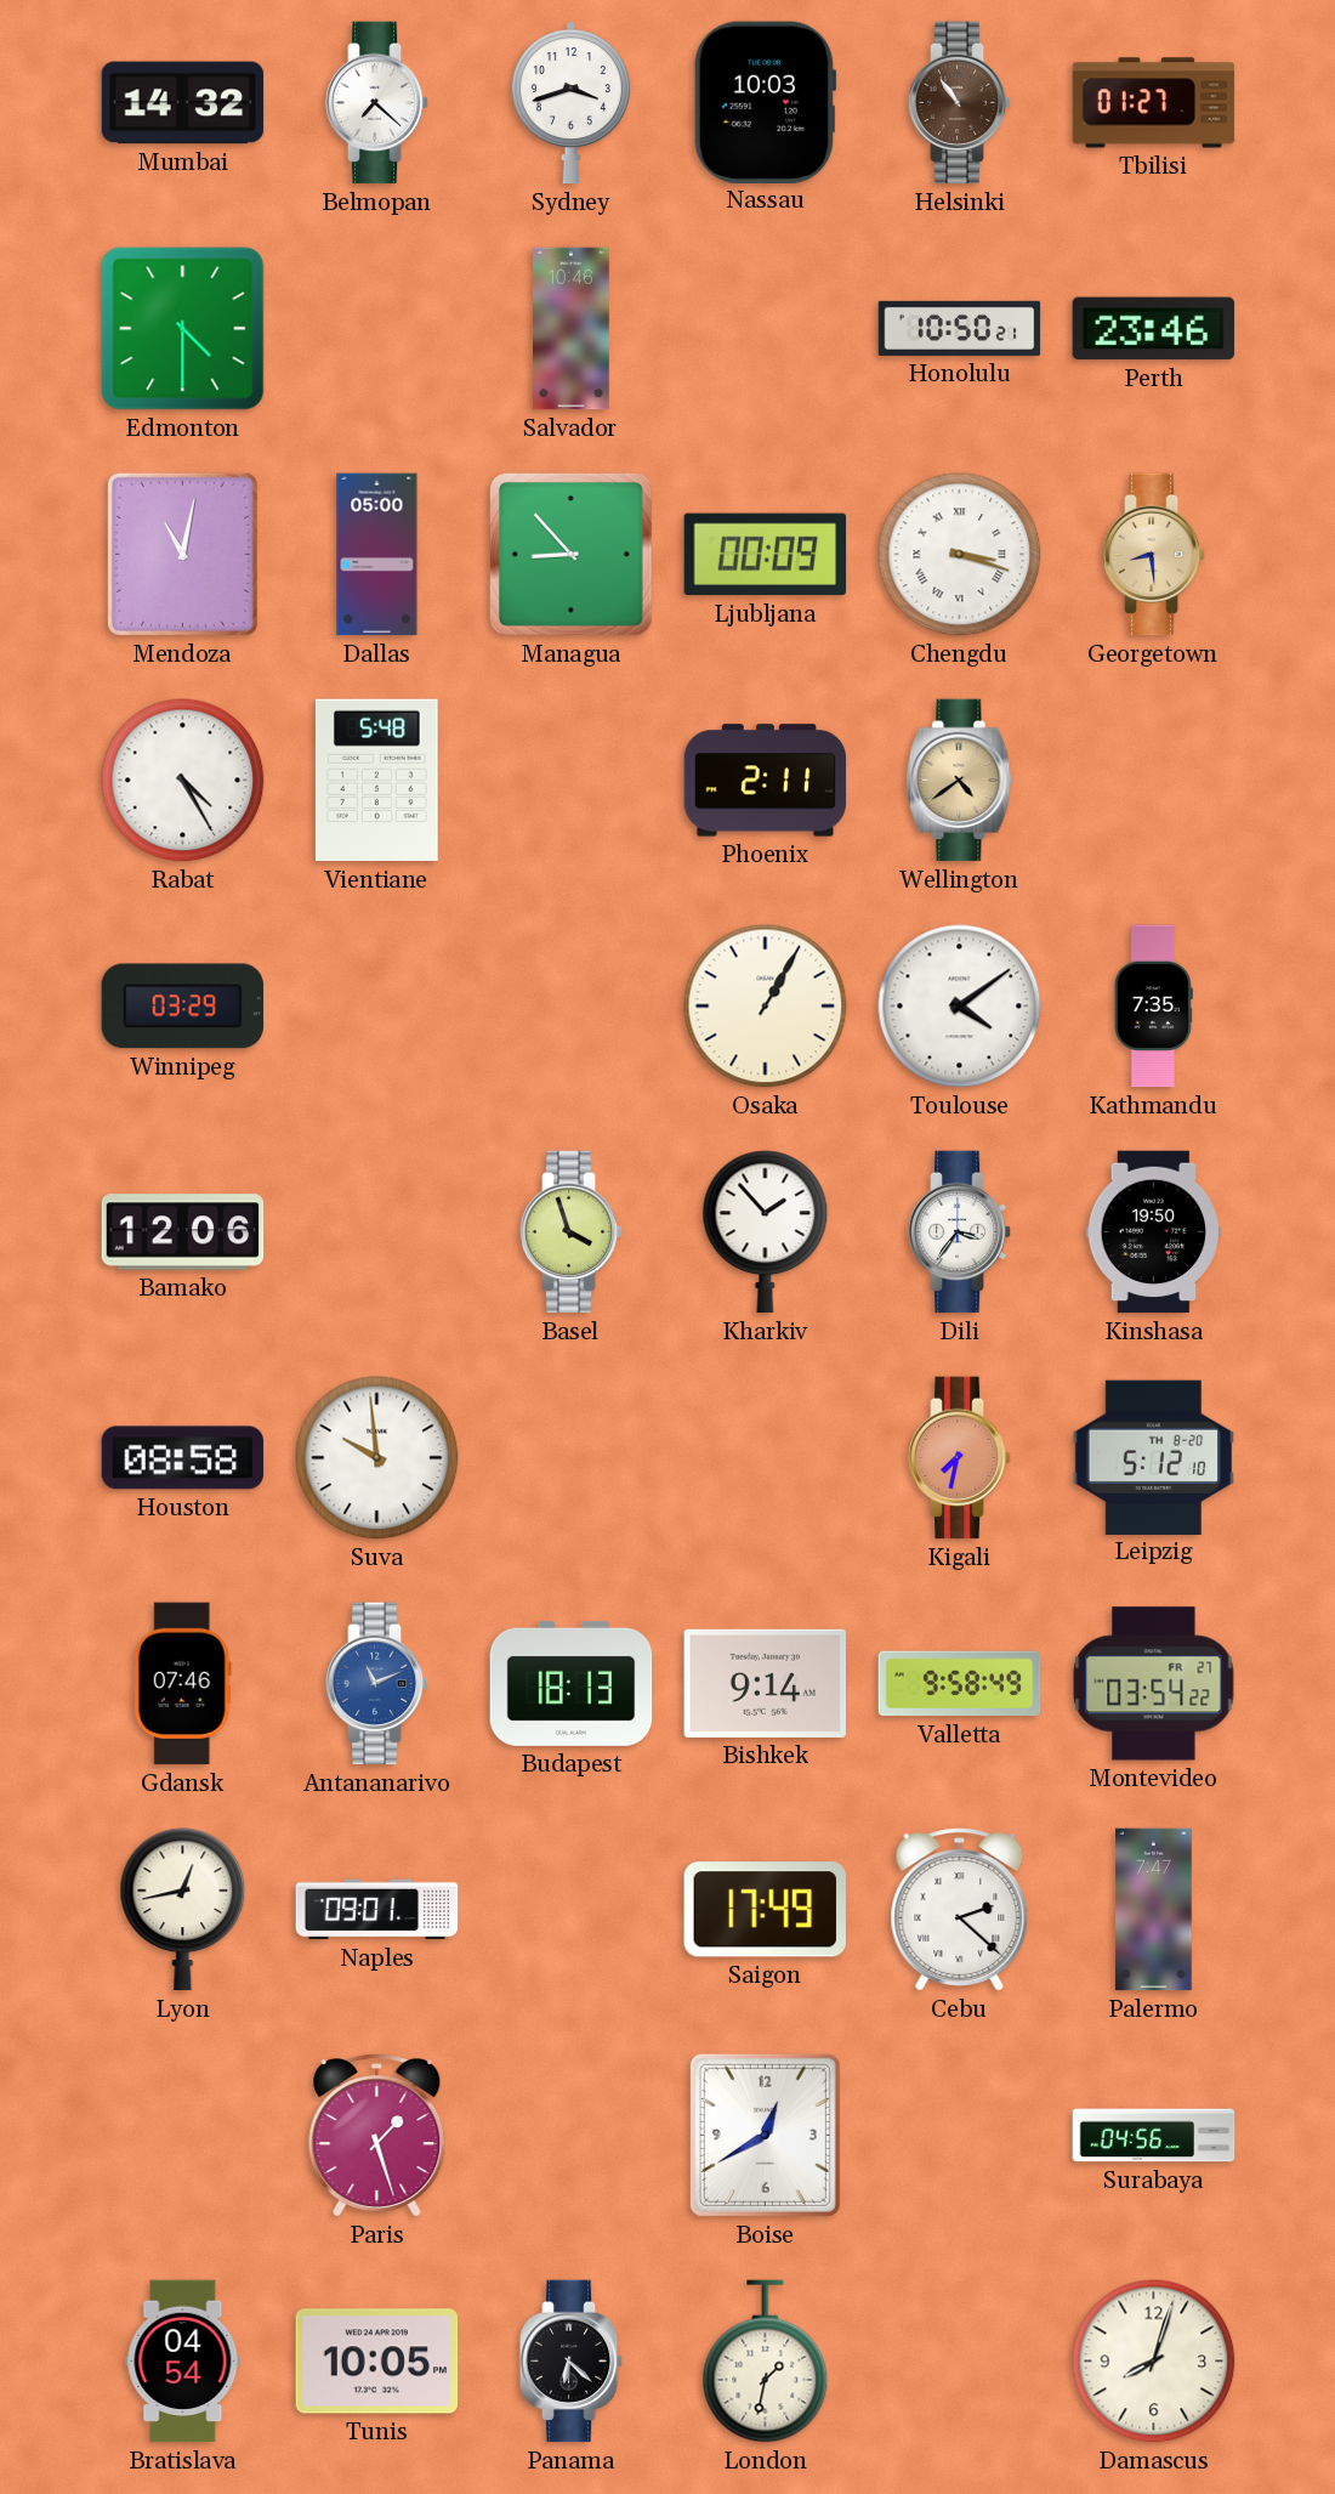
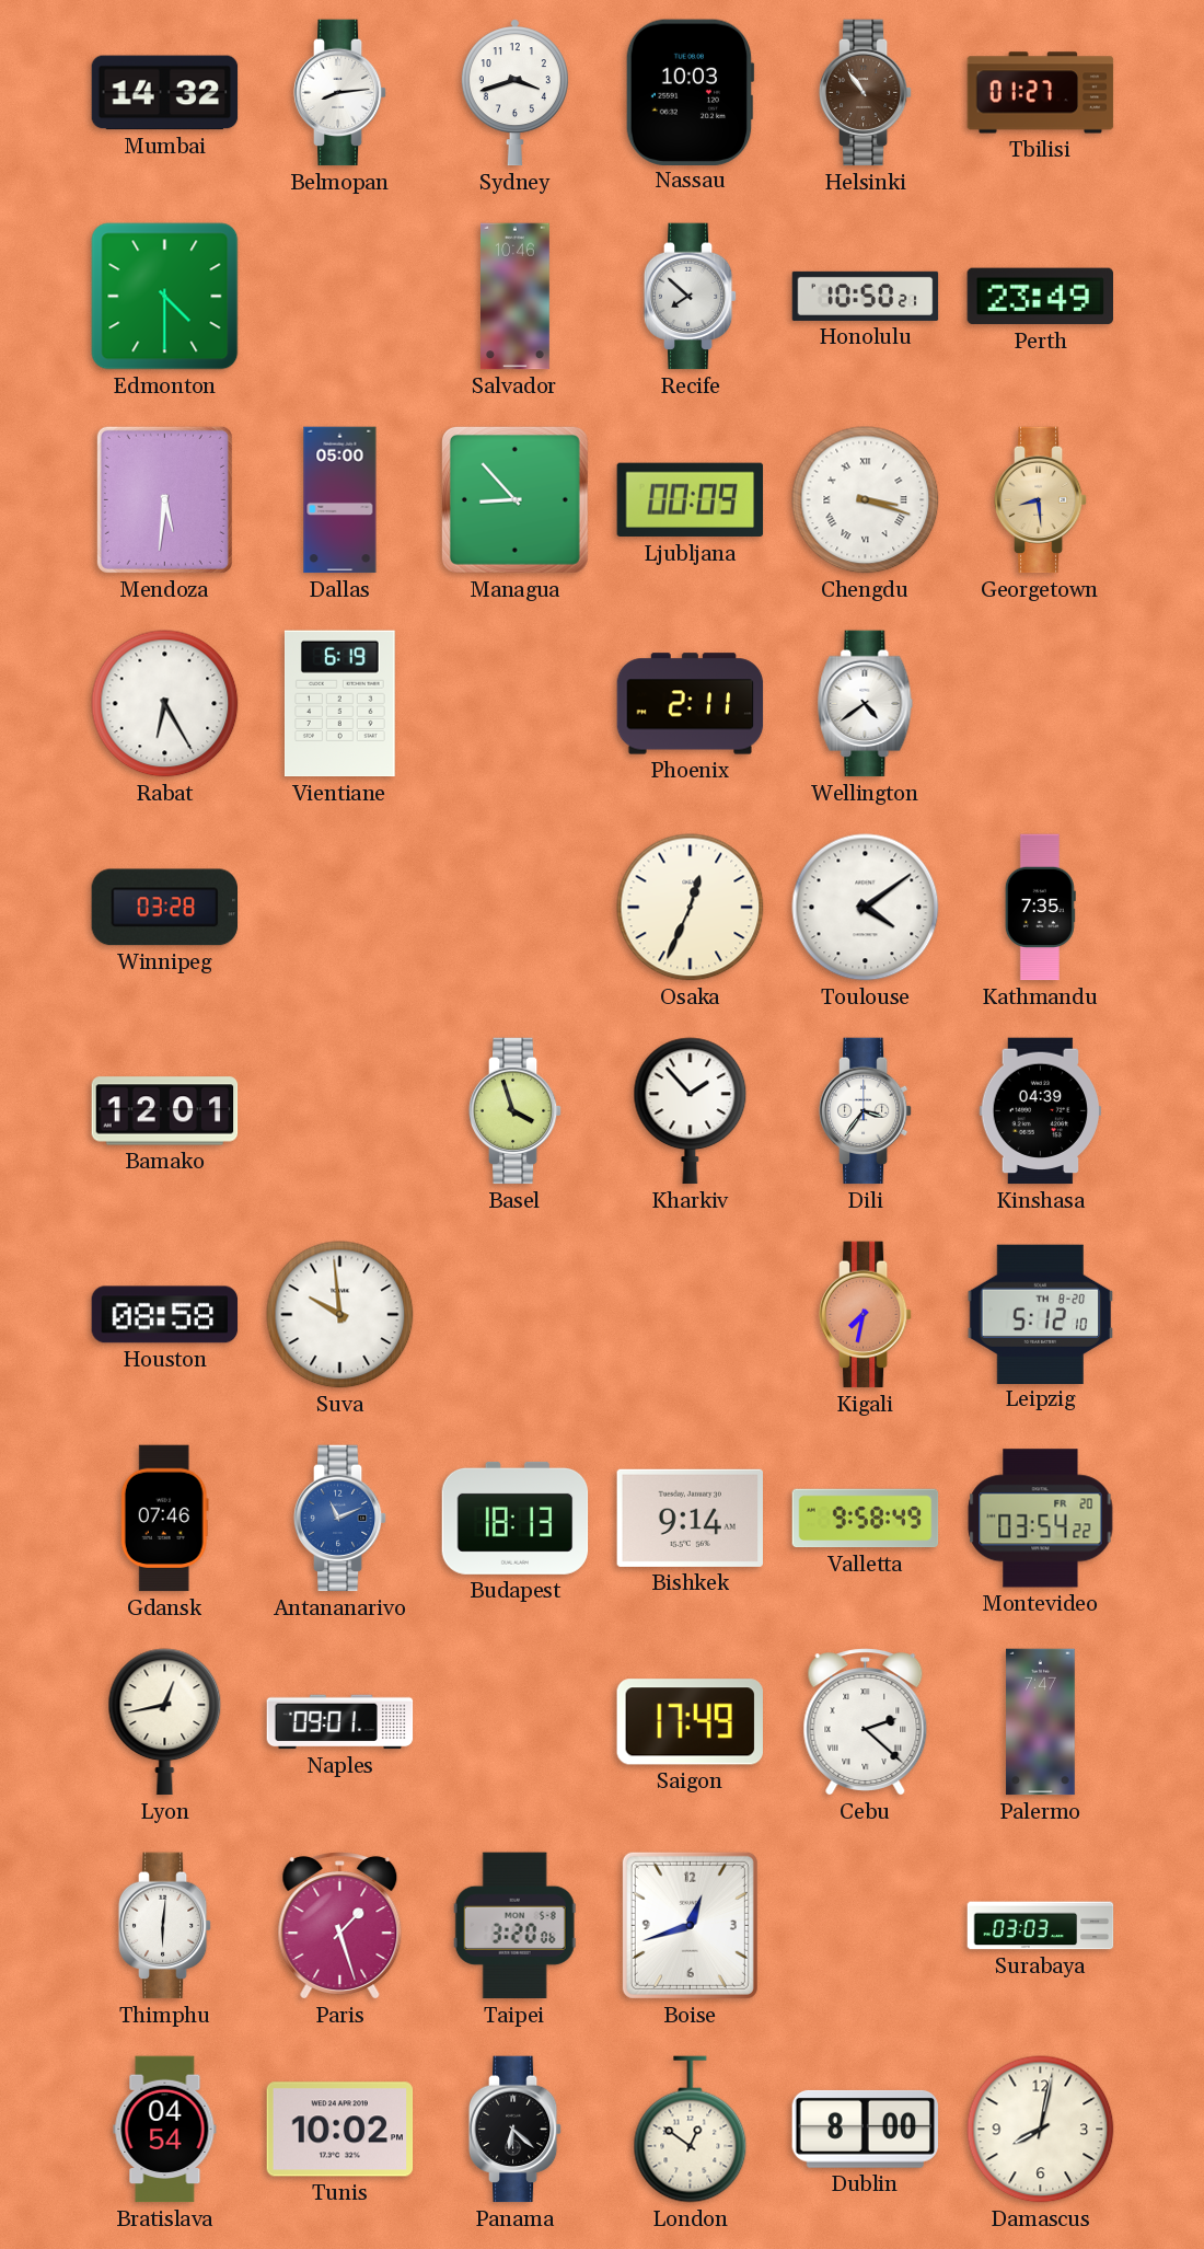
Belmopan: 7:22 -> 8:14
Recife: none -> 7:52
Perth: 23:46 -> 23:49
Mendoza: 11:02 -> 5:31
Rabat: 4:25 -> 6:25
Vientiane: 5:48 -> 6:19
Wellington dial: champagne -> white
Winnipeg: 03:29 -> 03:28
Osaka: 1:05 -> 12:34
Bamako: 12:06 -> 12:01
Kinshasa: 19:50 -> 04:39
Montevideo date: FR 27 -> FR 20
Thimphu: none -> 6:01
Taipei: none -> 3:20
Boise: 12:40 -> 12:42
Surabaya: 04:56 -> 03:03
Tunis: 10:05 -> 10:02
London: 1:32 -> 12:51
Dublin: none -> 8:00
Damascus: 8:03 -> 8:02
